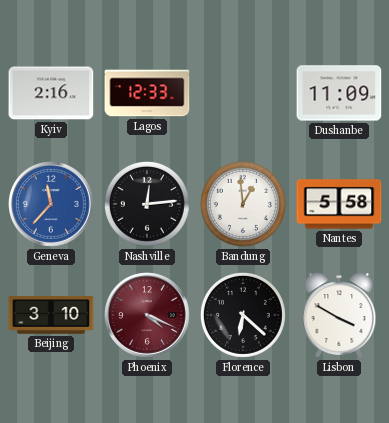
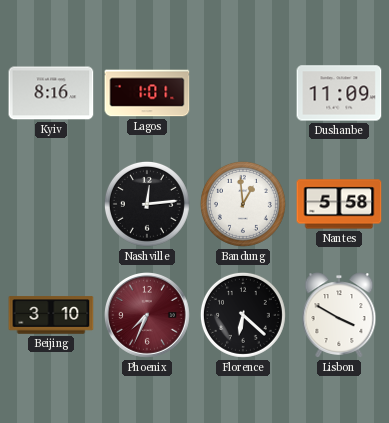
Kyiv: 2:16 -> 8:16
Lagos: 12:33 -> 1:01
Geneva: 11:37 -> none
Phoenix: 4:19 -> 7:34
